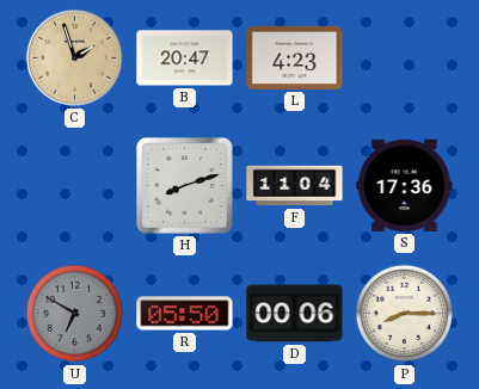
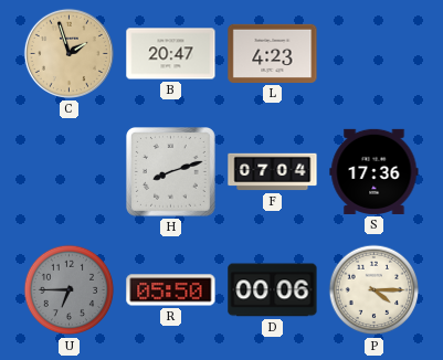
F: 11:04 -> 07:04
U: 6:50 -> 6:45
P: 8:15 -> 4:15
